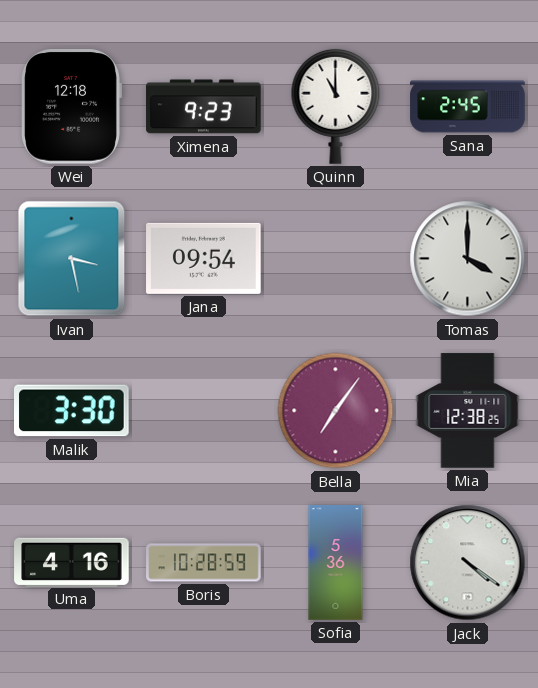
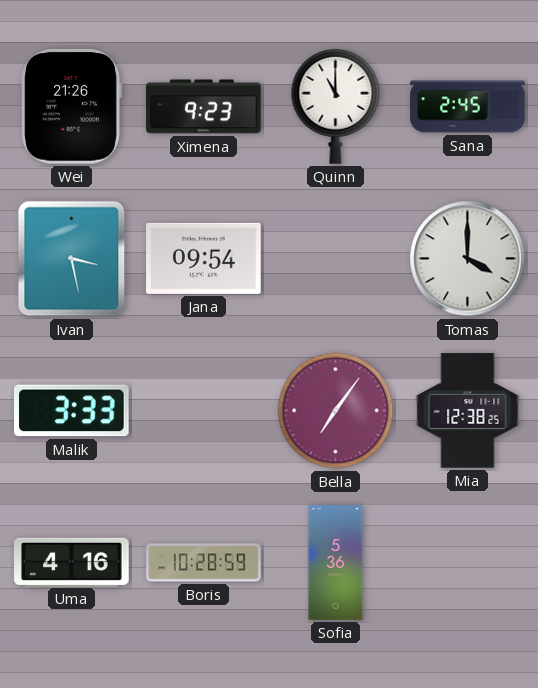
Wei: 12:18 -> 21:26
Malik: 3:30 -> 3:33
Jack: 4:21 -> none
